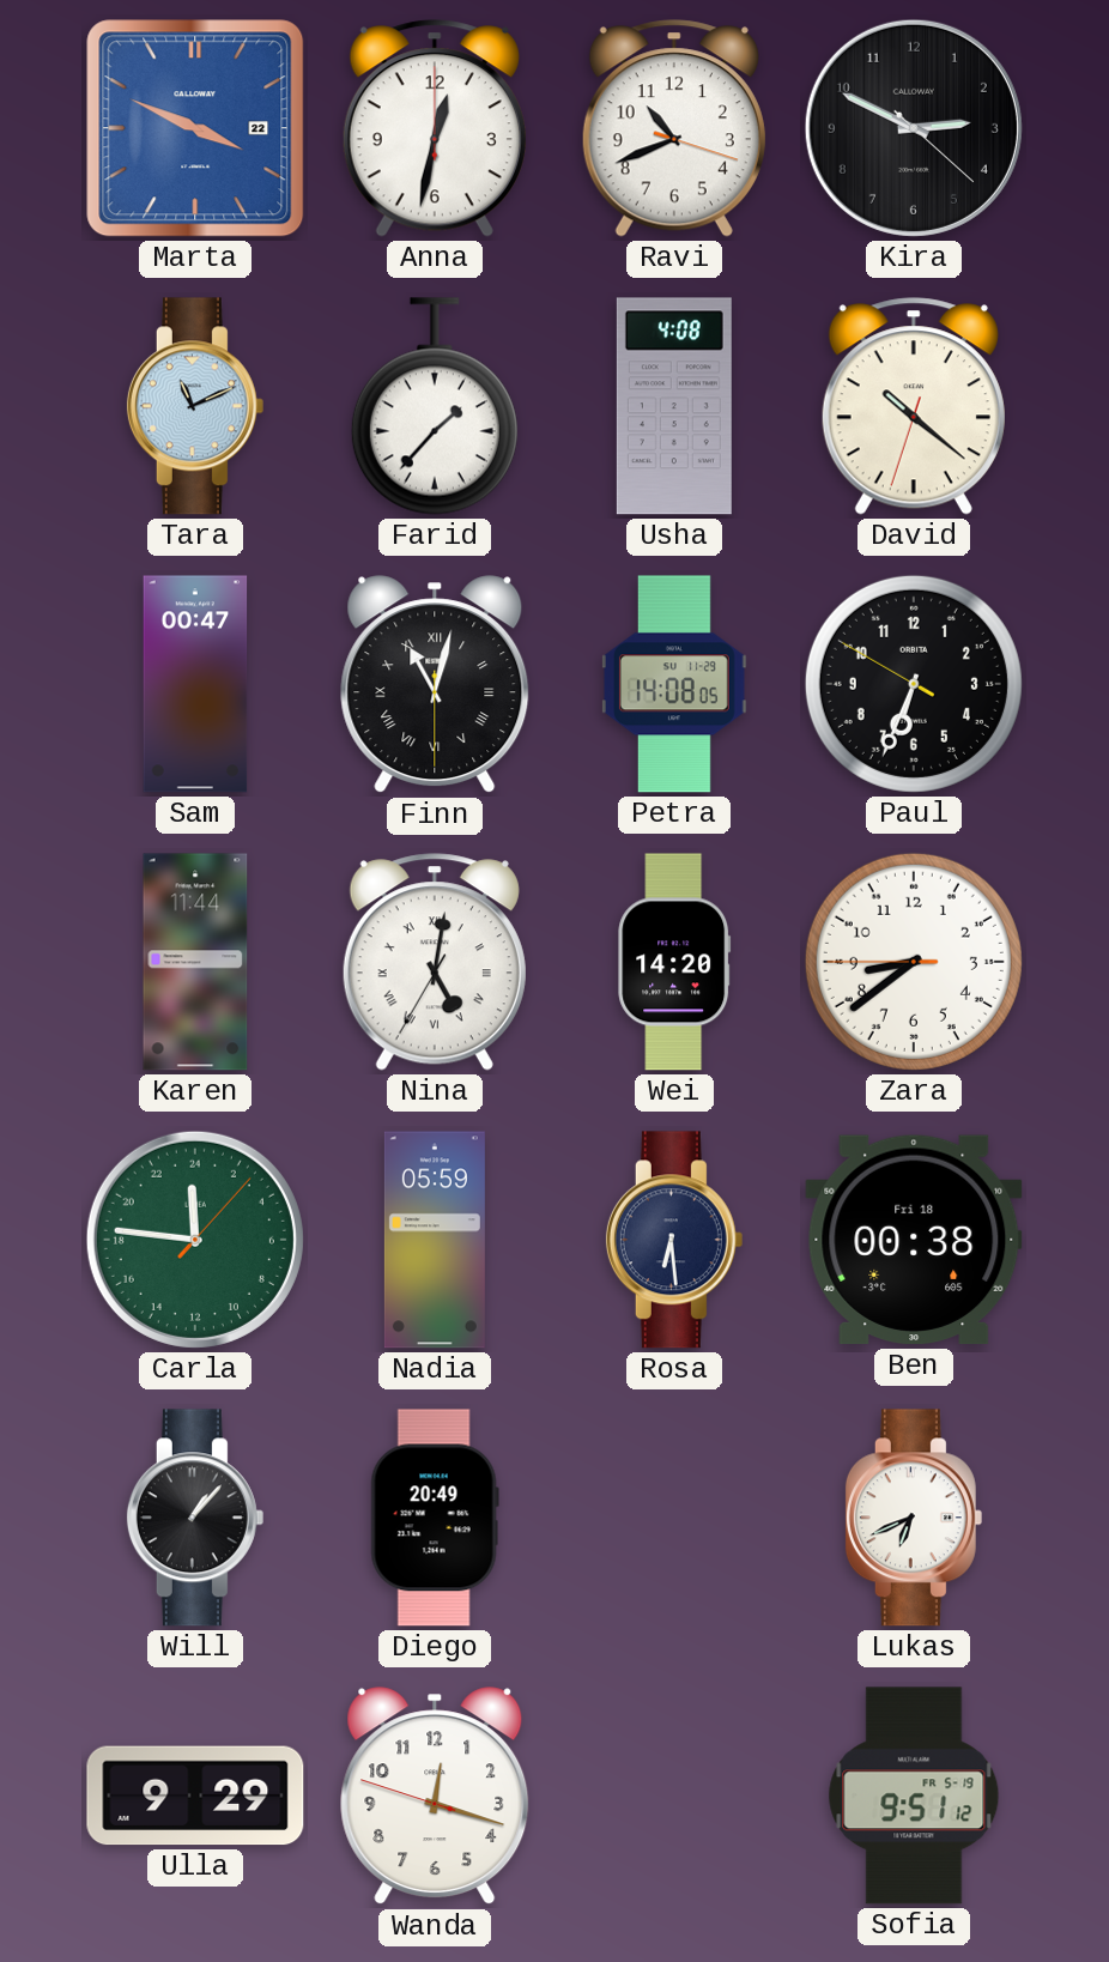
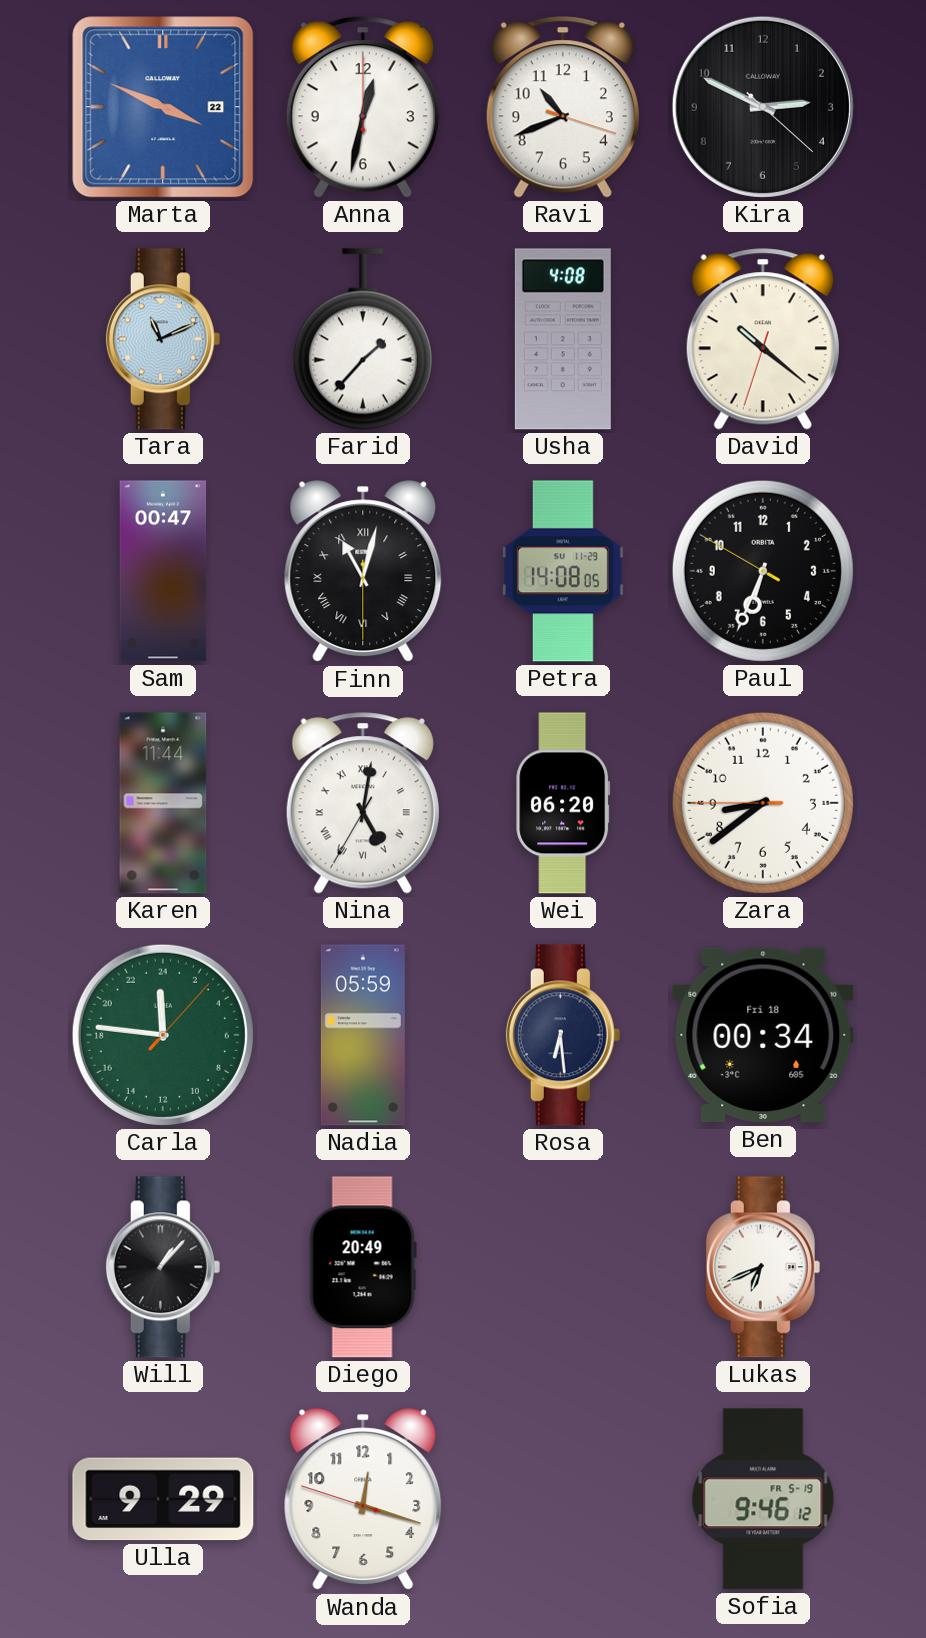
Wei: 14:20 -> 06:20
Ben: 00:38 -> 00:34
Sofia: 9:51 -> 9:46
